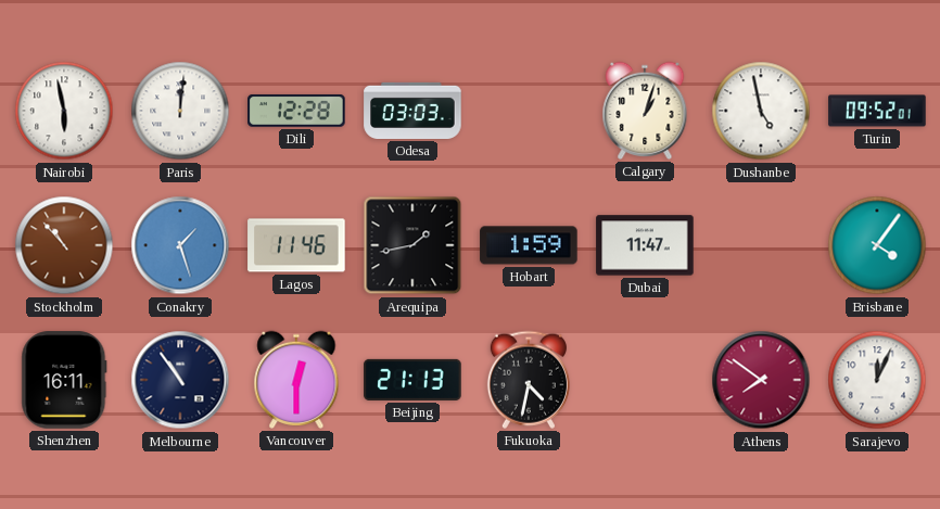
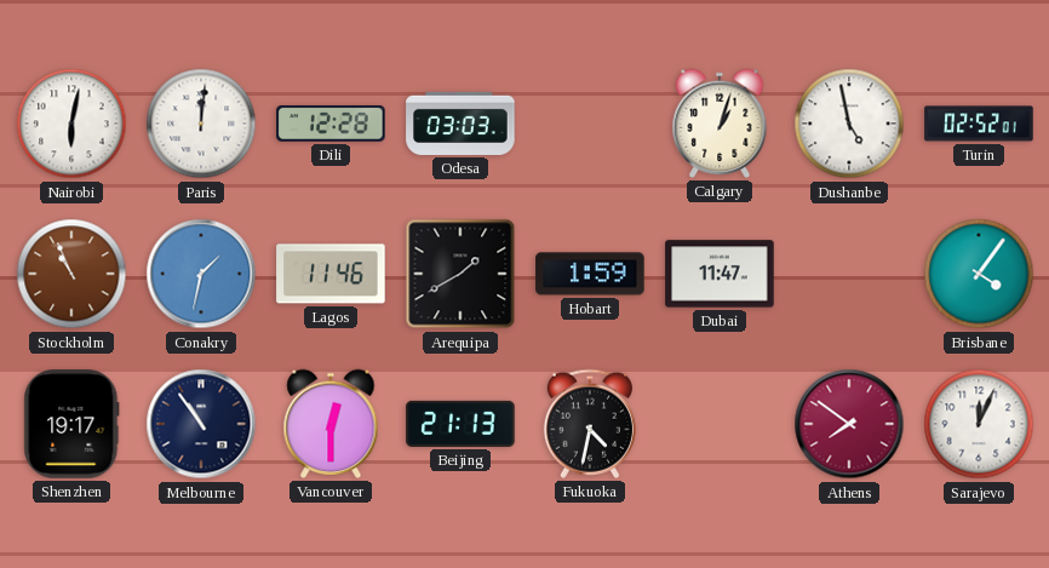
Nairobi: 5:58 -> 6:02
Turin: 09:52 -> 02:52
Stockholm: 10:53 -> 10:56
Conakry: 1:27 -> 1:32
Arequipa: 1:43 -> 1:40
Shenzhen: 16:11 -> 19:17
